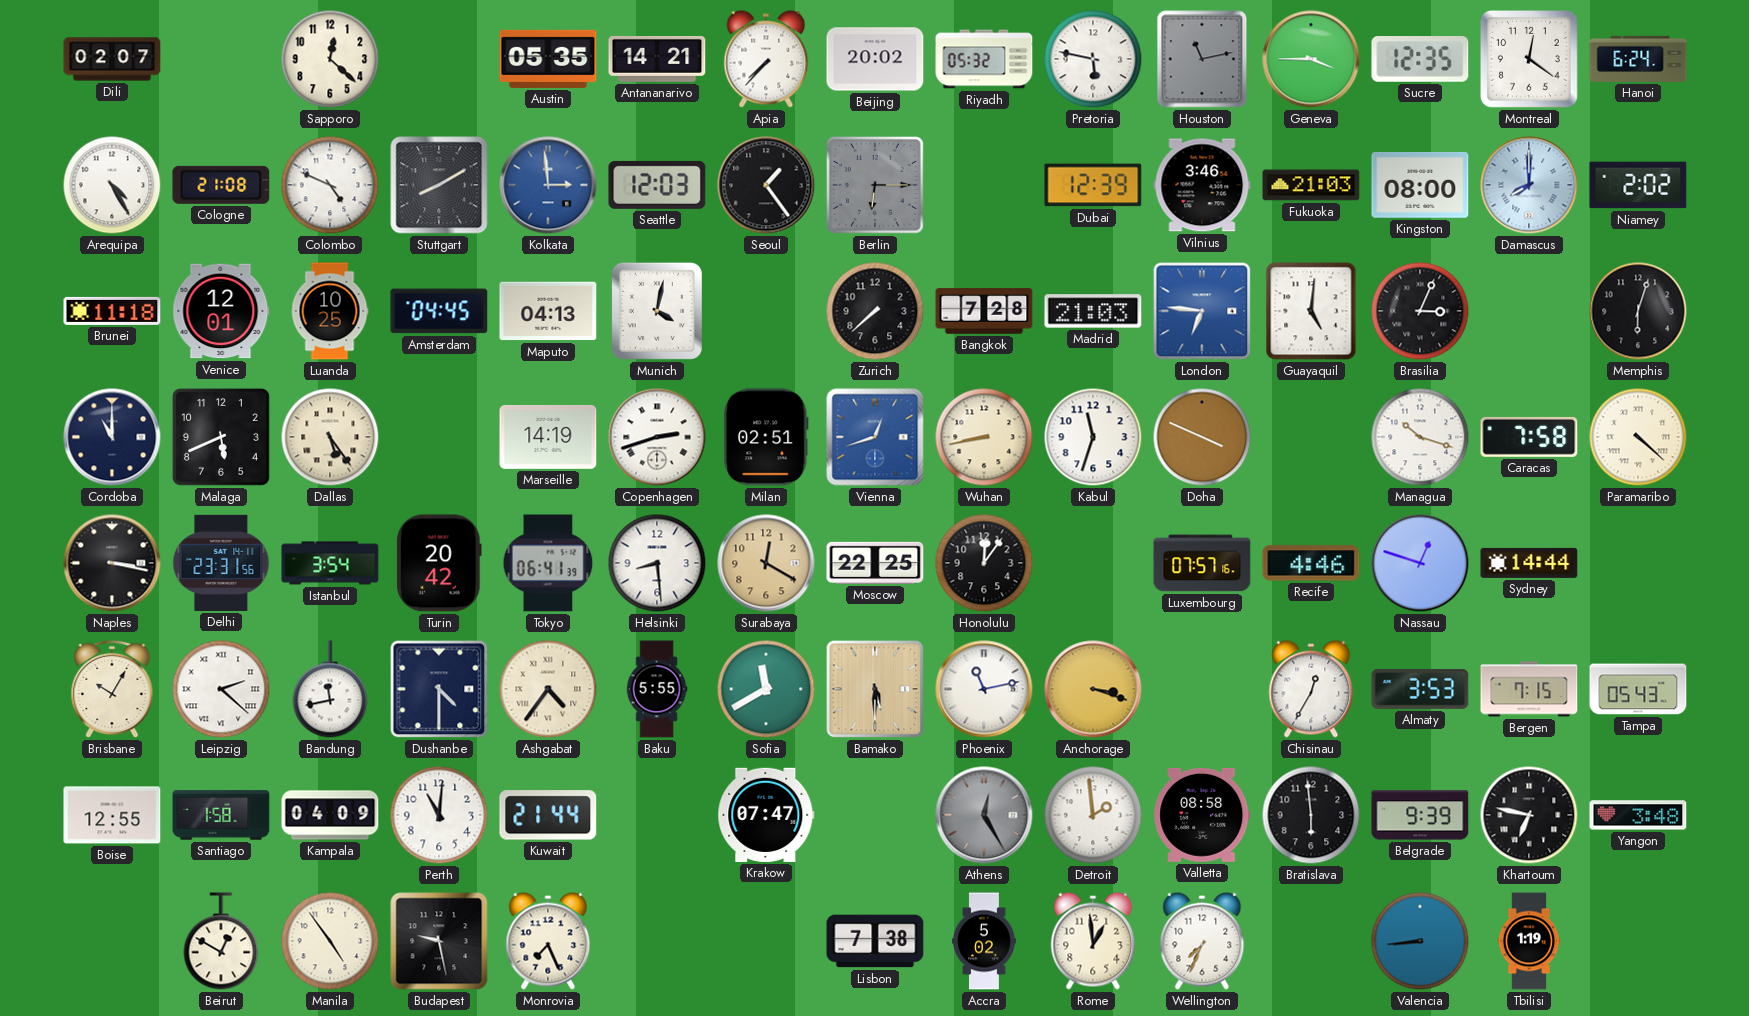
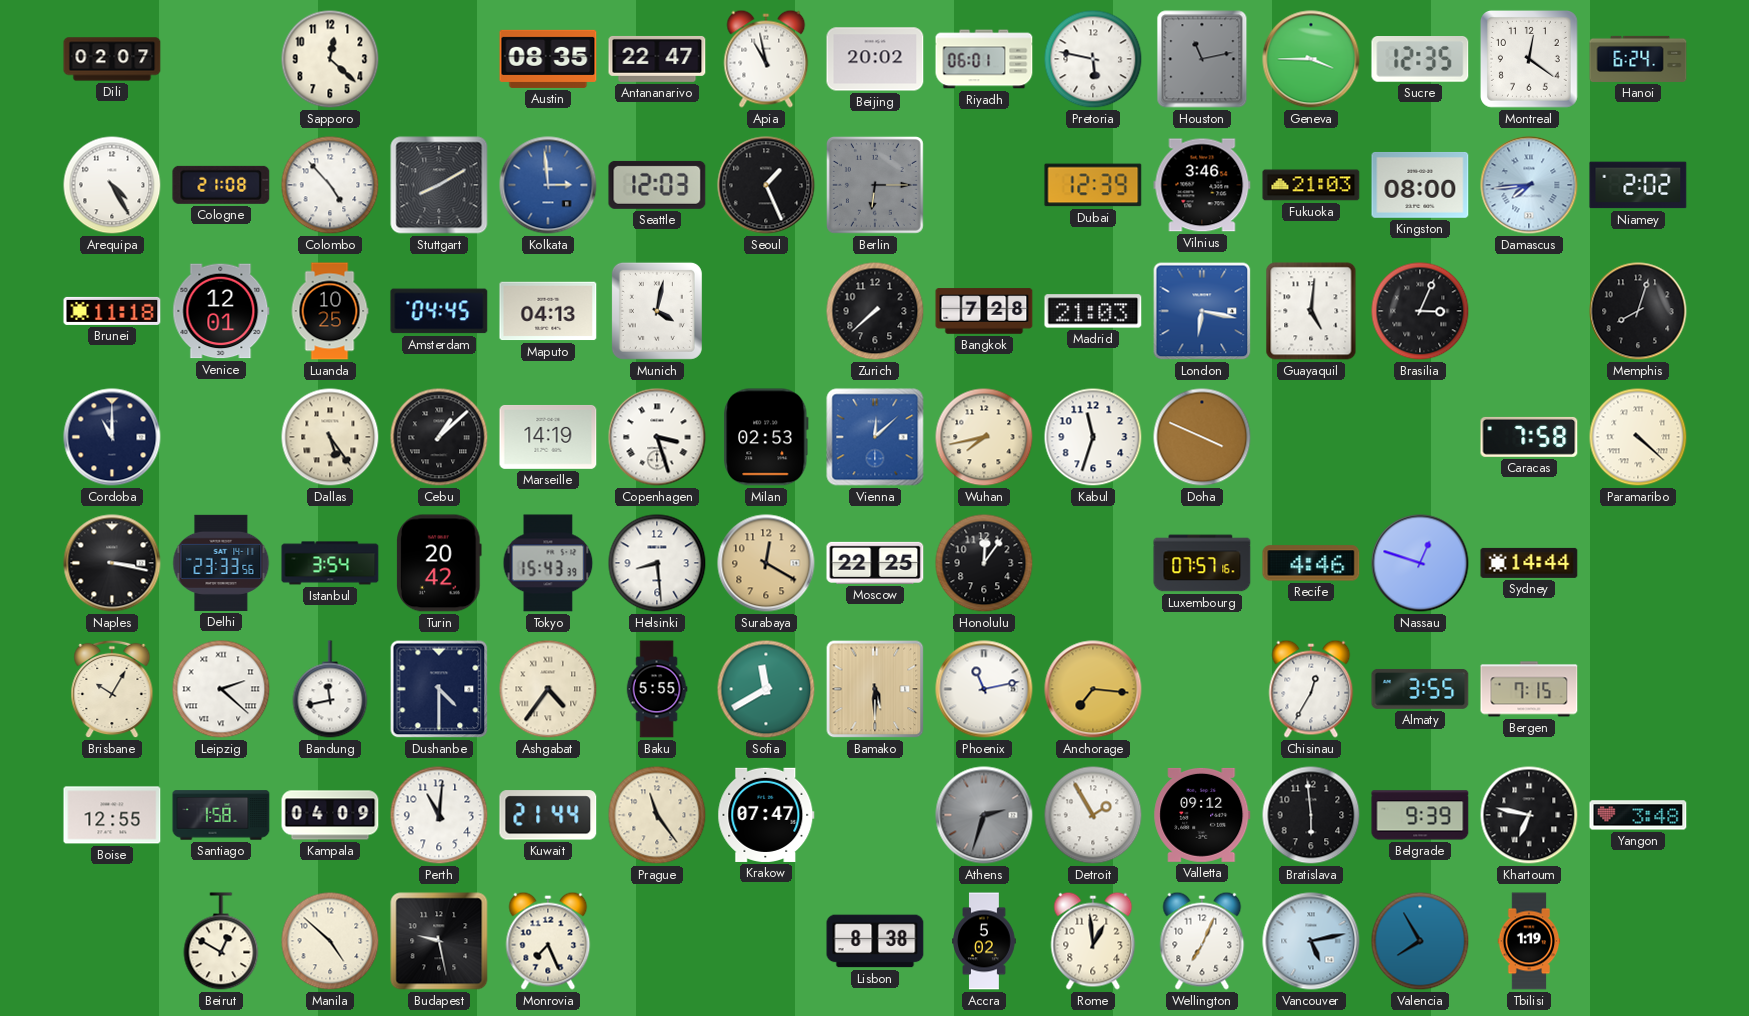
Austin: 05:35 -> 08:35
Antananarivo: 14:21 -> 22:47
Apia: 7:37 -> 10:58
Riyadh: 05:32 -> 06:01
Colombo: 4:49 -> 4:53
Seoul: 1:24 -> 1:26
Damascus: 8:00 -> 7:44
London: 6:46 -> 6:17
Memphis: 6:03 -> 8:03
Malaga: 5:41 -> none
Cebu: none -> 1:08
Copenhagen: 2:42 -> 3:27
Milan: 02:51 -> 02:53
Vienna: 12:42 -> 12:08
Wuhan: 8:43 -> 7:43
Managua: 10:18 -> none
Delhi: 23:31 -> 23:33
Tokyo: 06:41 -> 15:43
Anchorage: 3:18 -> 7:16
Almaty: 3:53 -> 3:55
Tampa: 05:43 -> none
Prague: none -> 11:24
Athens: 12:25 -> 2:33
Detroit: 1:59 -> 1:55
Valletta: 08:58 -> 09:12
Manila: 4:54 -> 4:52
Lisbon: 7:38 -> 8:38
Wellington: 7:34 -> 7:04
Vancouver: none -> 5:13
Valencia: 8:44 -> 7:55
